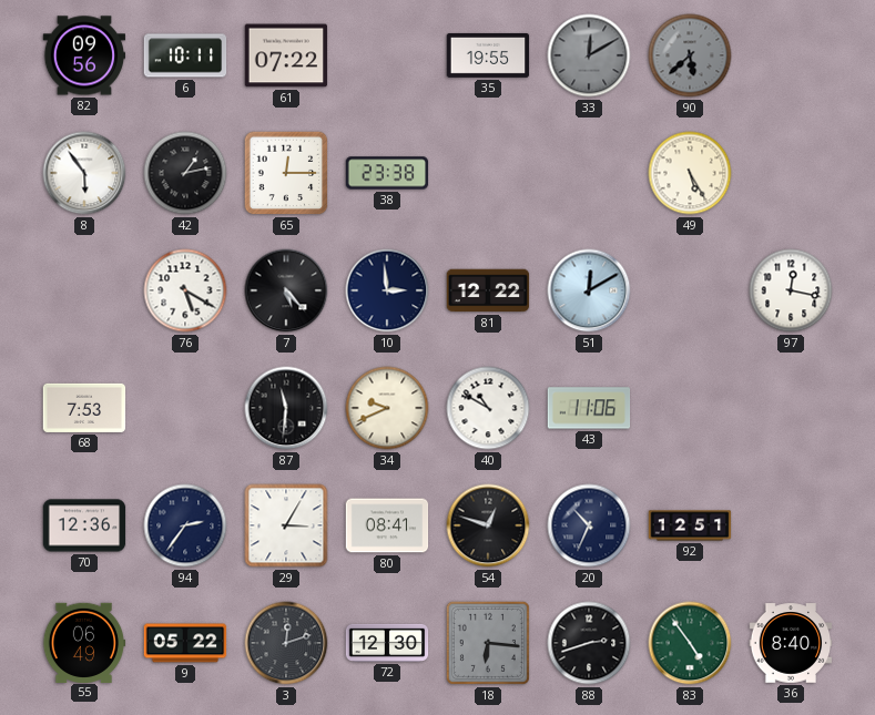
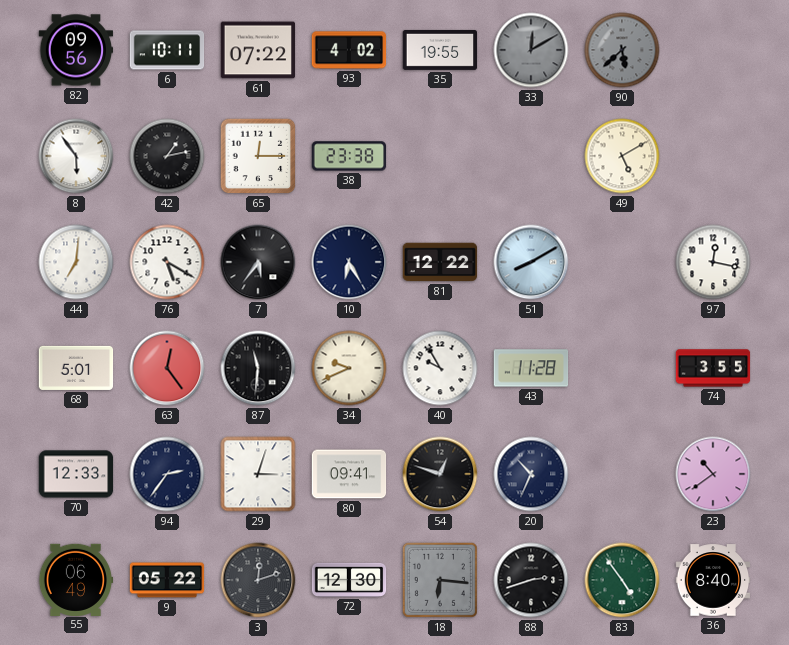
93: none -> 4:02
49: 5:25 -> 5:10
44: none -> 7:01
7: 5:23 -> 5:36
10: 2:59 -> 6:25
51: 12:10 -> 8:10
68: 7:53 -> 5:01
63: none -> 12:24
40: 10:50 -> 9:55
43: 11:06 -> 11:28
74: none -> 3:55
70: 12:36 -> 12:33
29: 3:05 -> 3:03
80: 08:41 -> 09:41
92: 12:51 -> none
23: none -> 10:39
